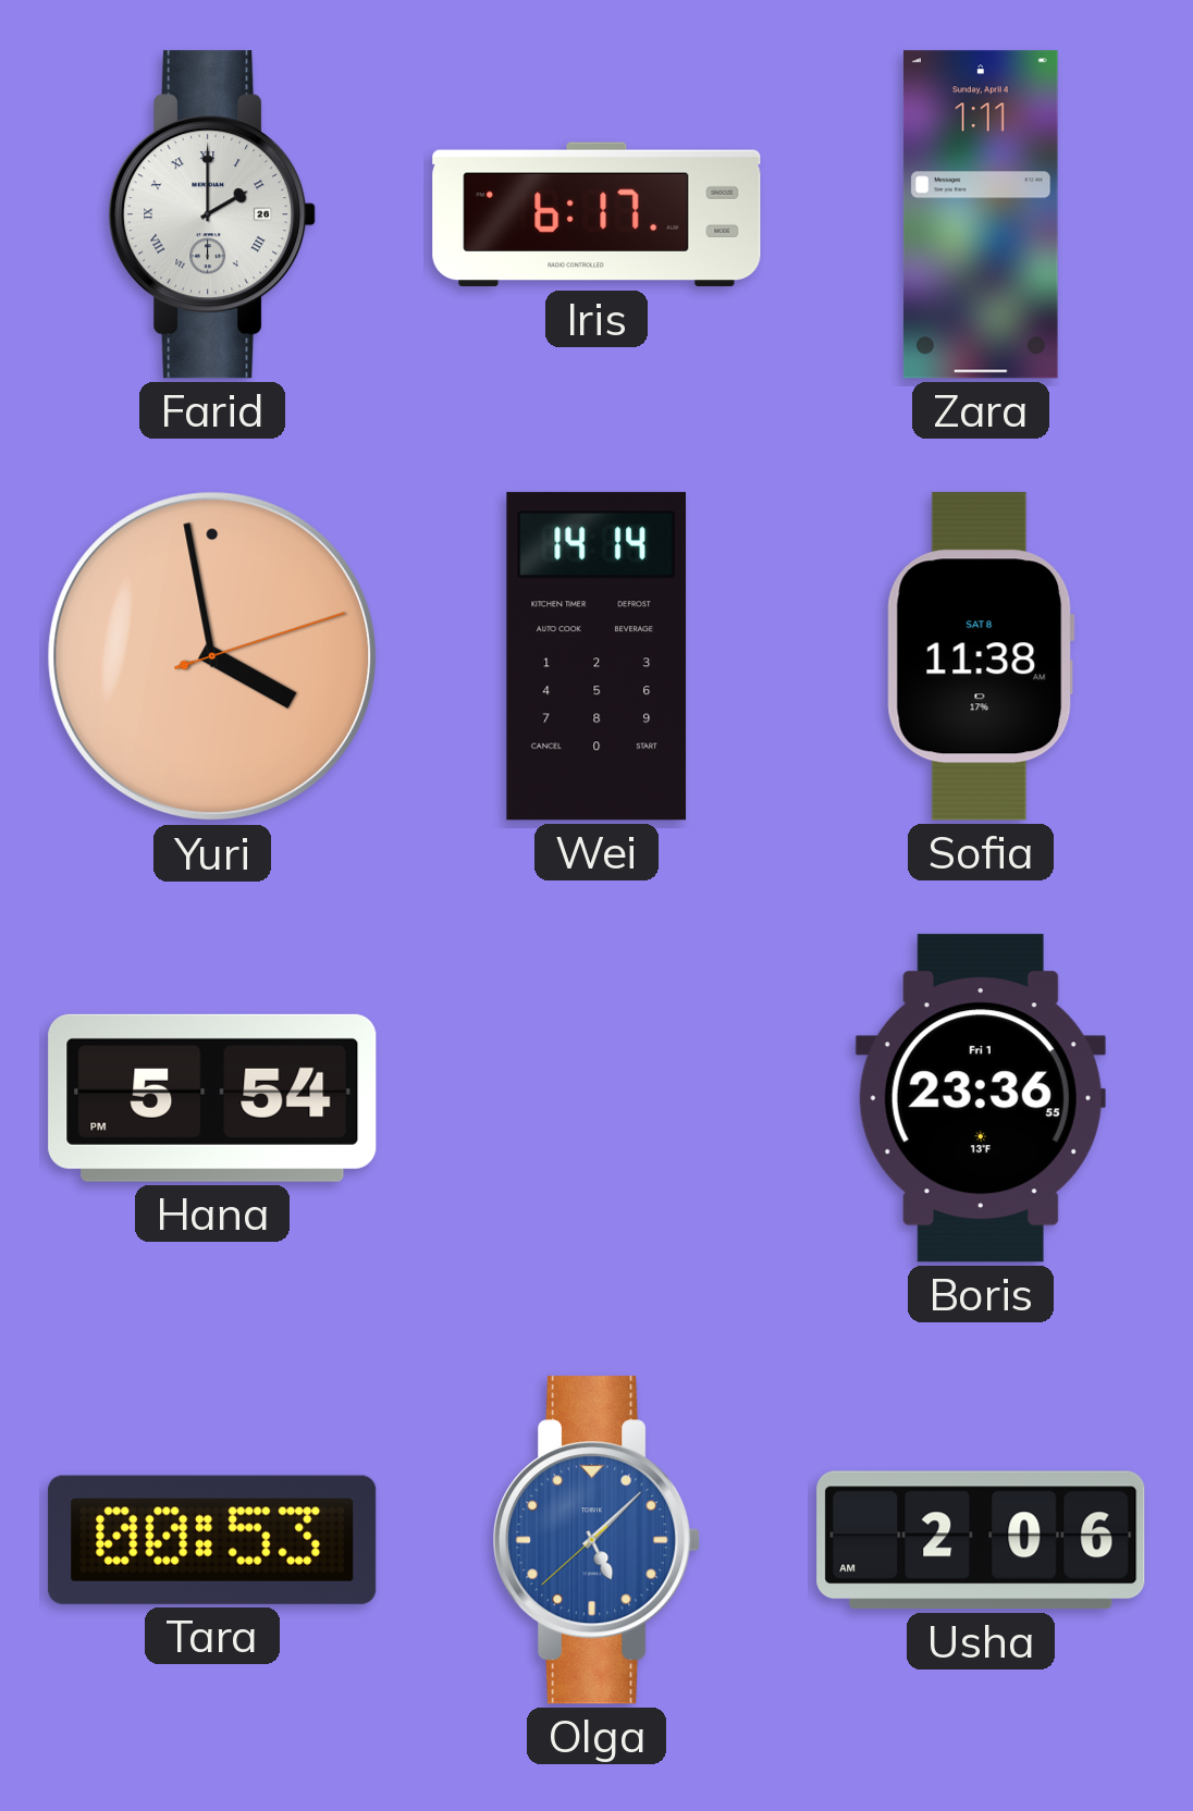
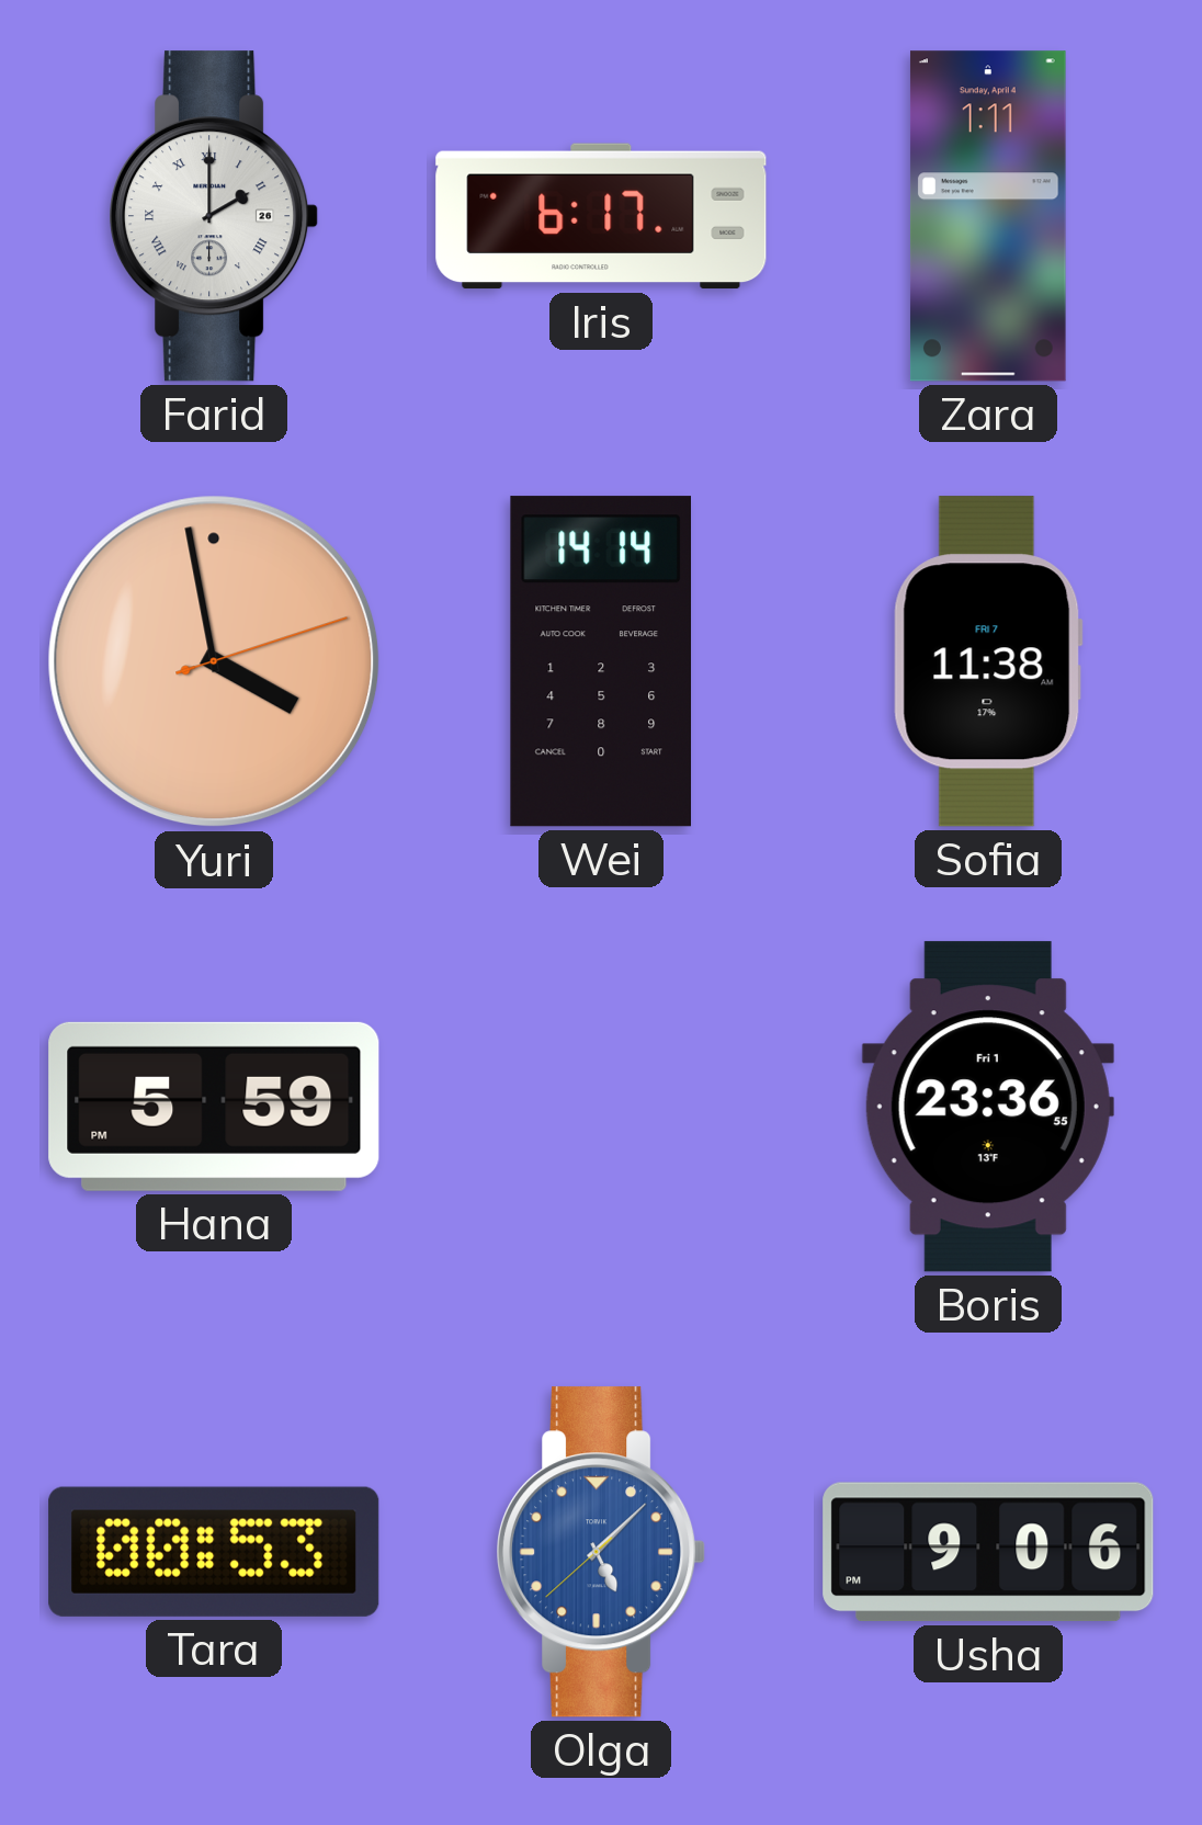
Sofia date: SAT 8 -> FRI 7
Hana: 5:54 -> 5:59
Usha: 2:06 -> 9:06
